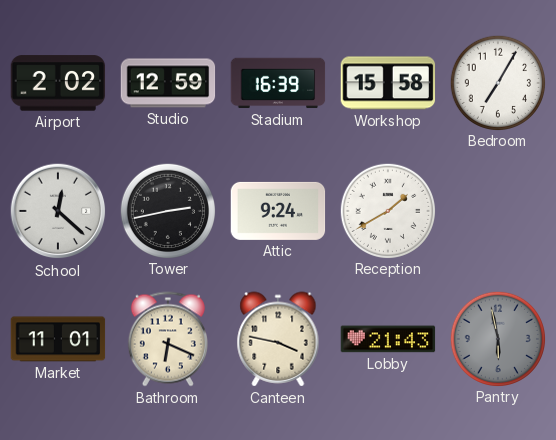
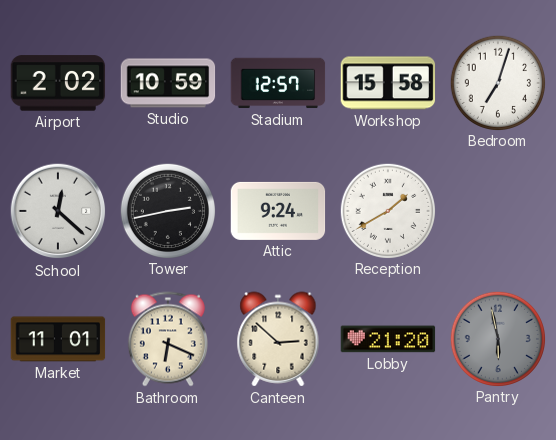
Studio: 12:59 -> 10:59
Stadium: 16:39 -> 12:57
Bedroom: 7:05 -> 7:03
Canteen: 3:47 -> 2:52
Lobby: 21:43 -> 21:20
